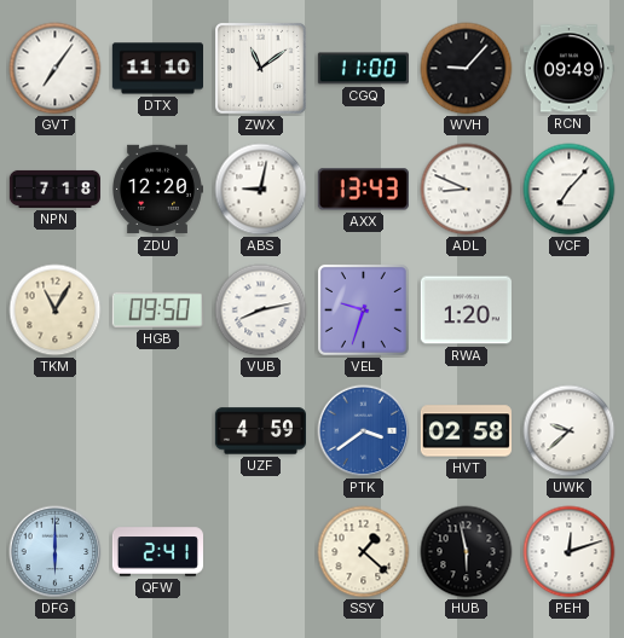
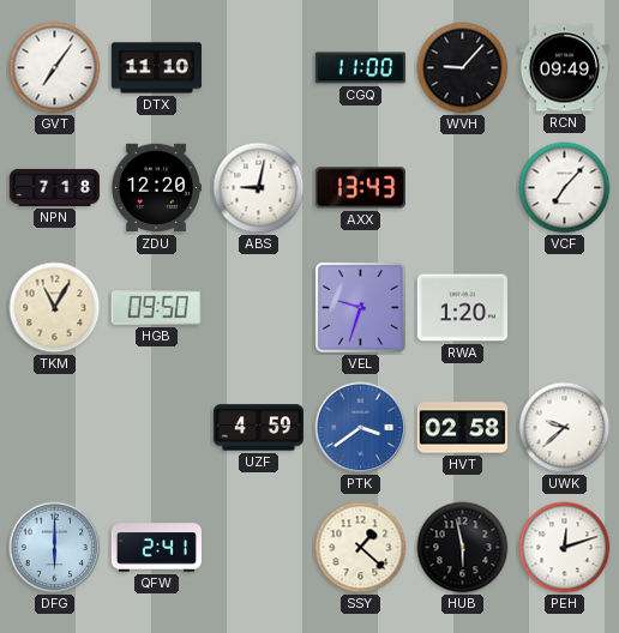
ZWX: 11:09 -> none
ADL: 8:49 -> none
VUB: 8:13 -> none
